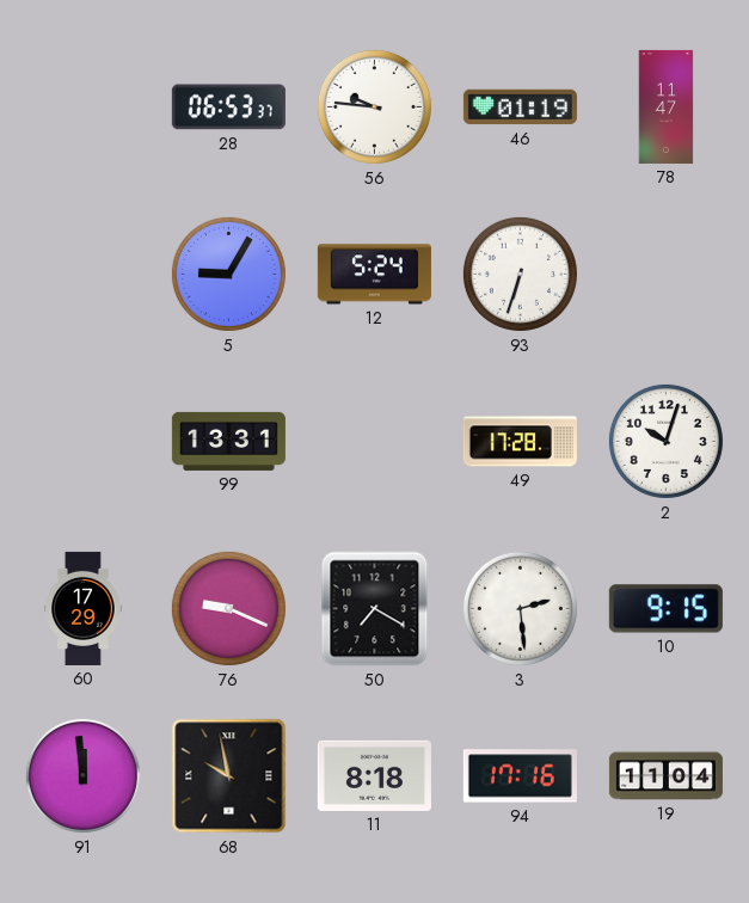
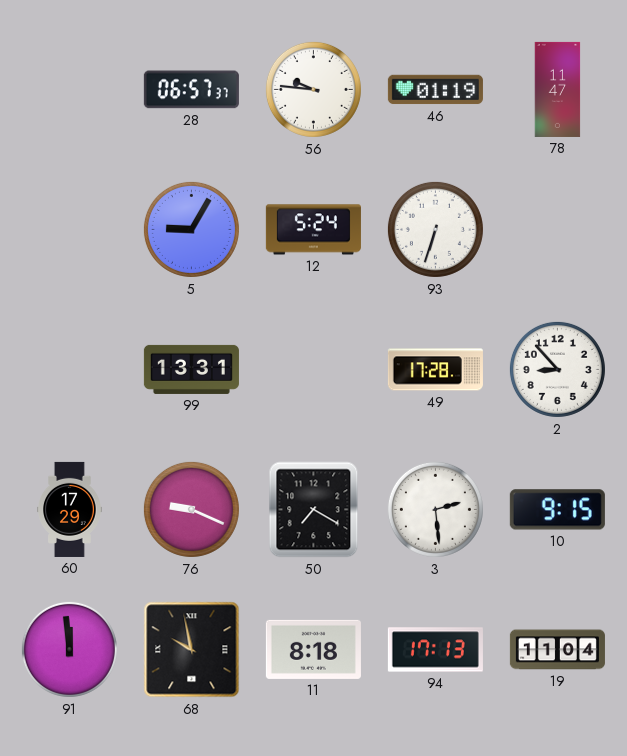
28: 06:53 -> 06:57
2: 10:03 -> 8:53
94: 17:16 -> 17:13
